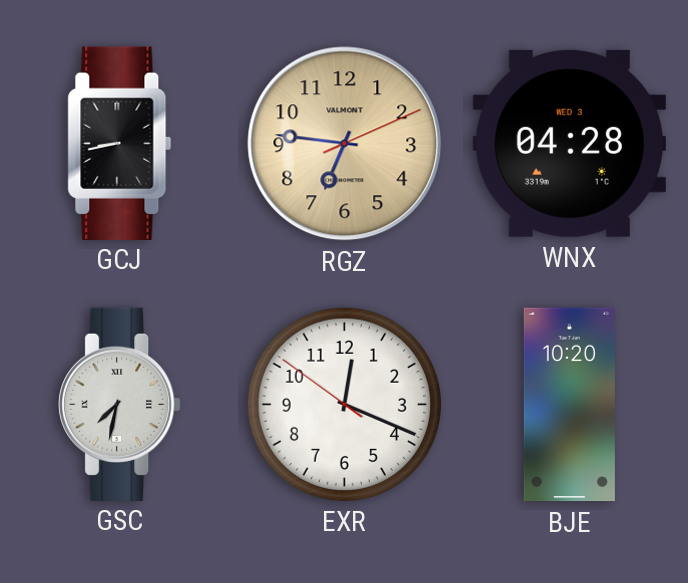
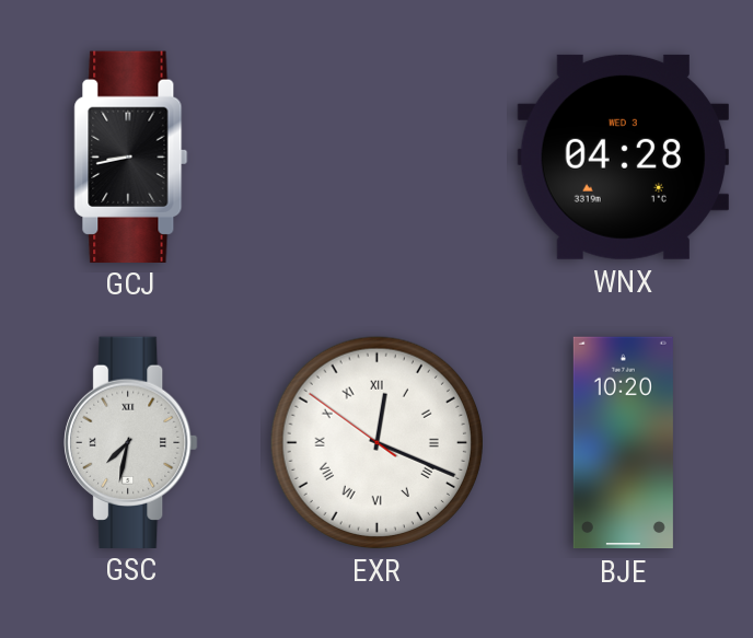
RGZ: 6:46 -> none
EXR numerals: Arabic -> Roman
